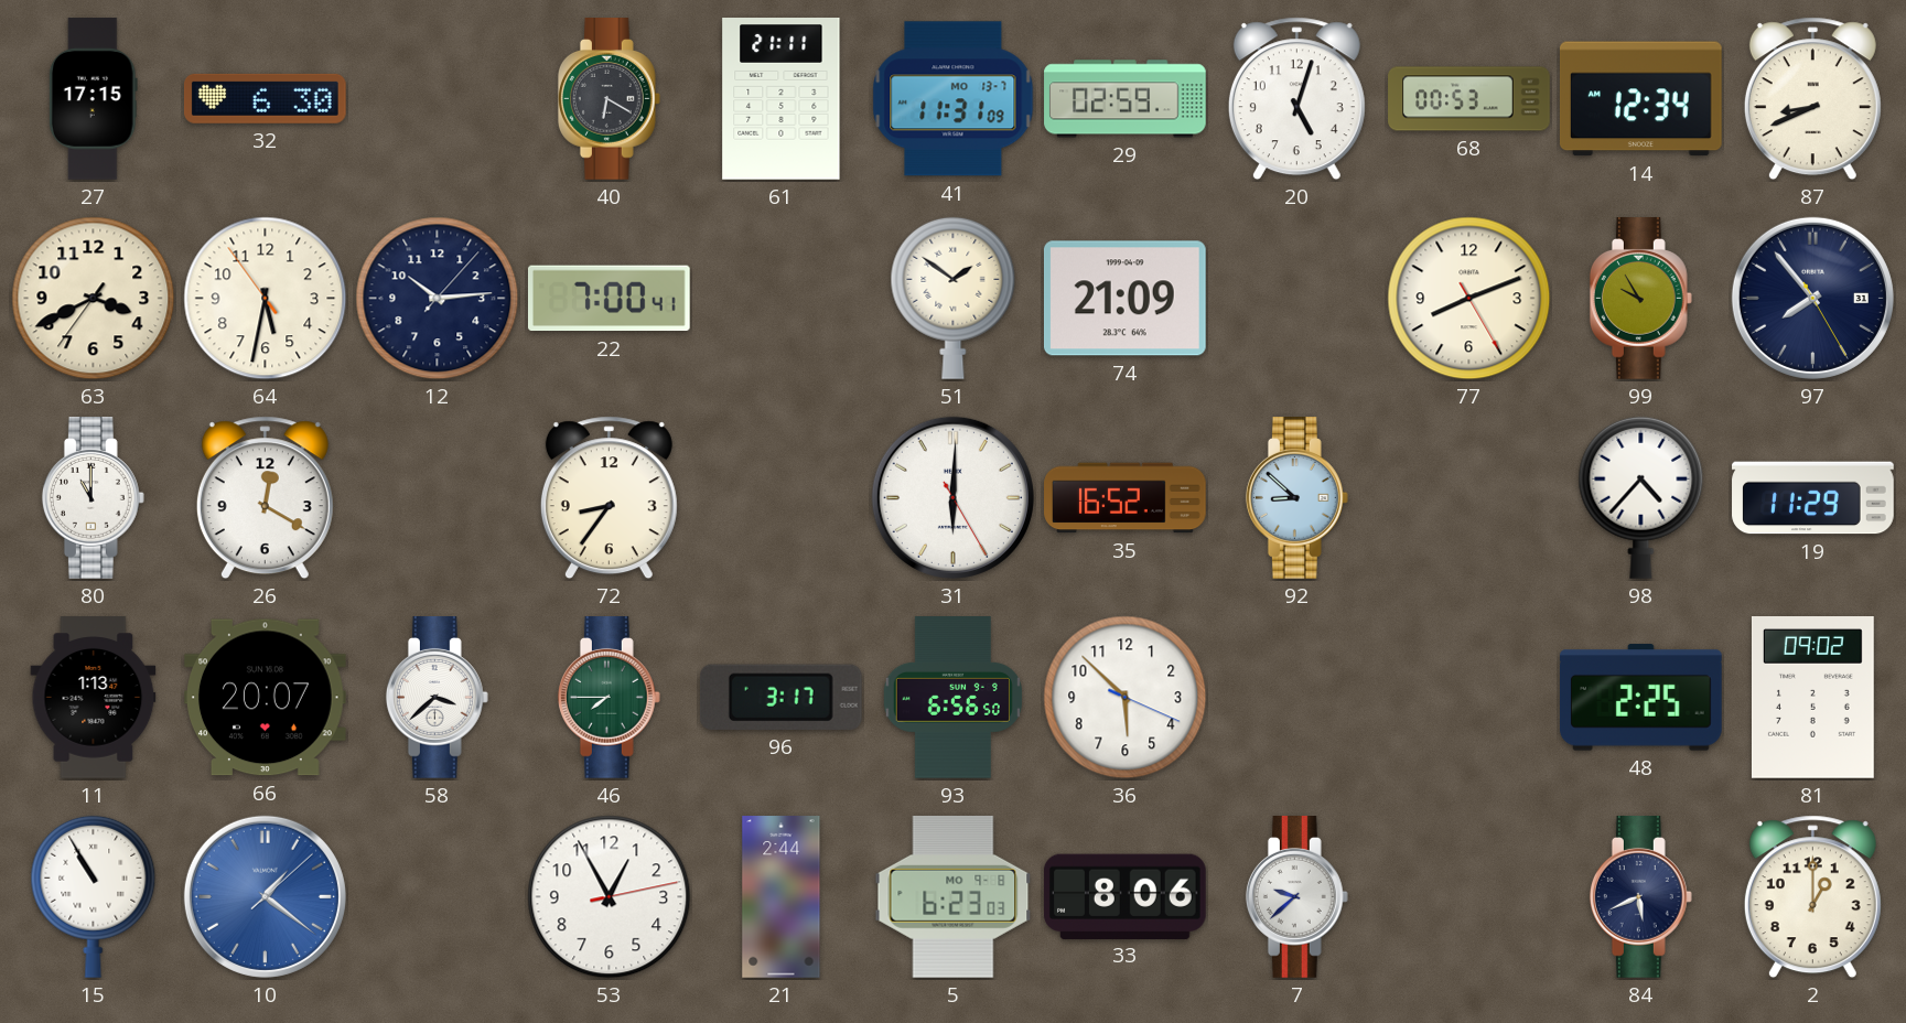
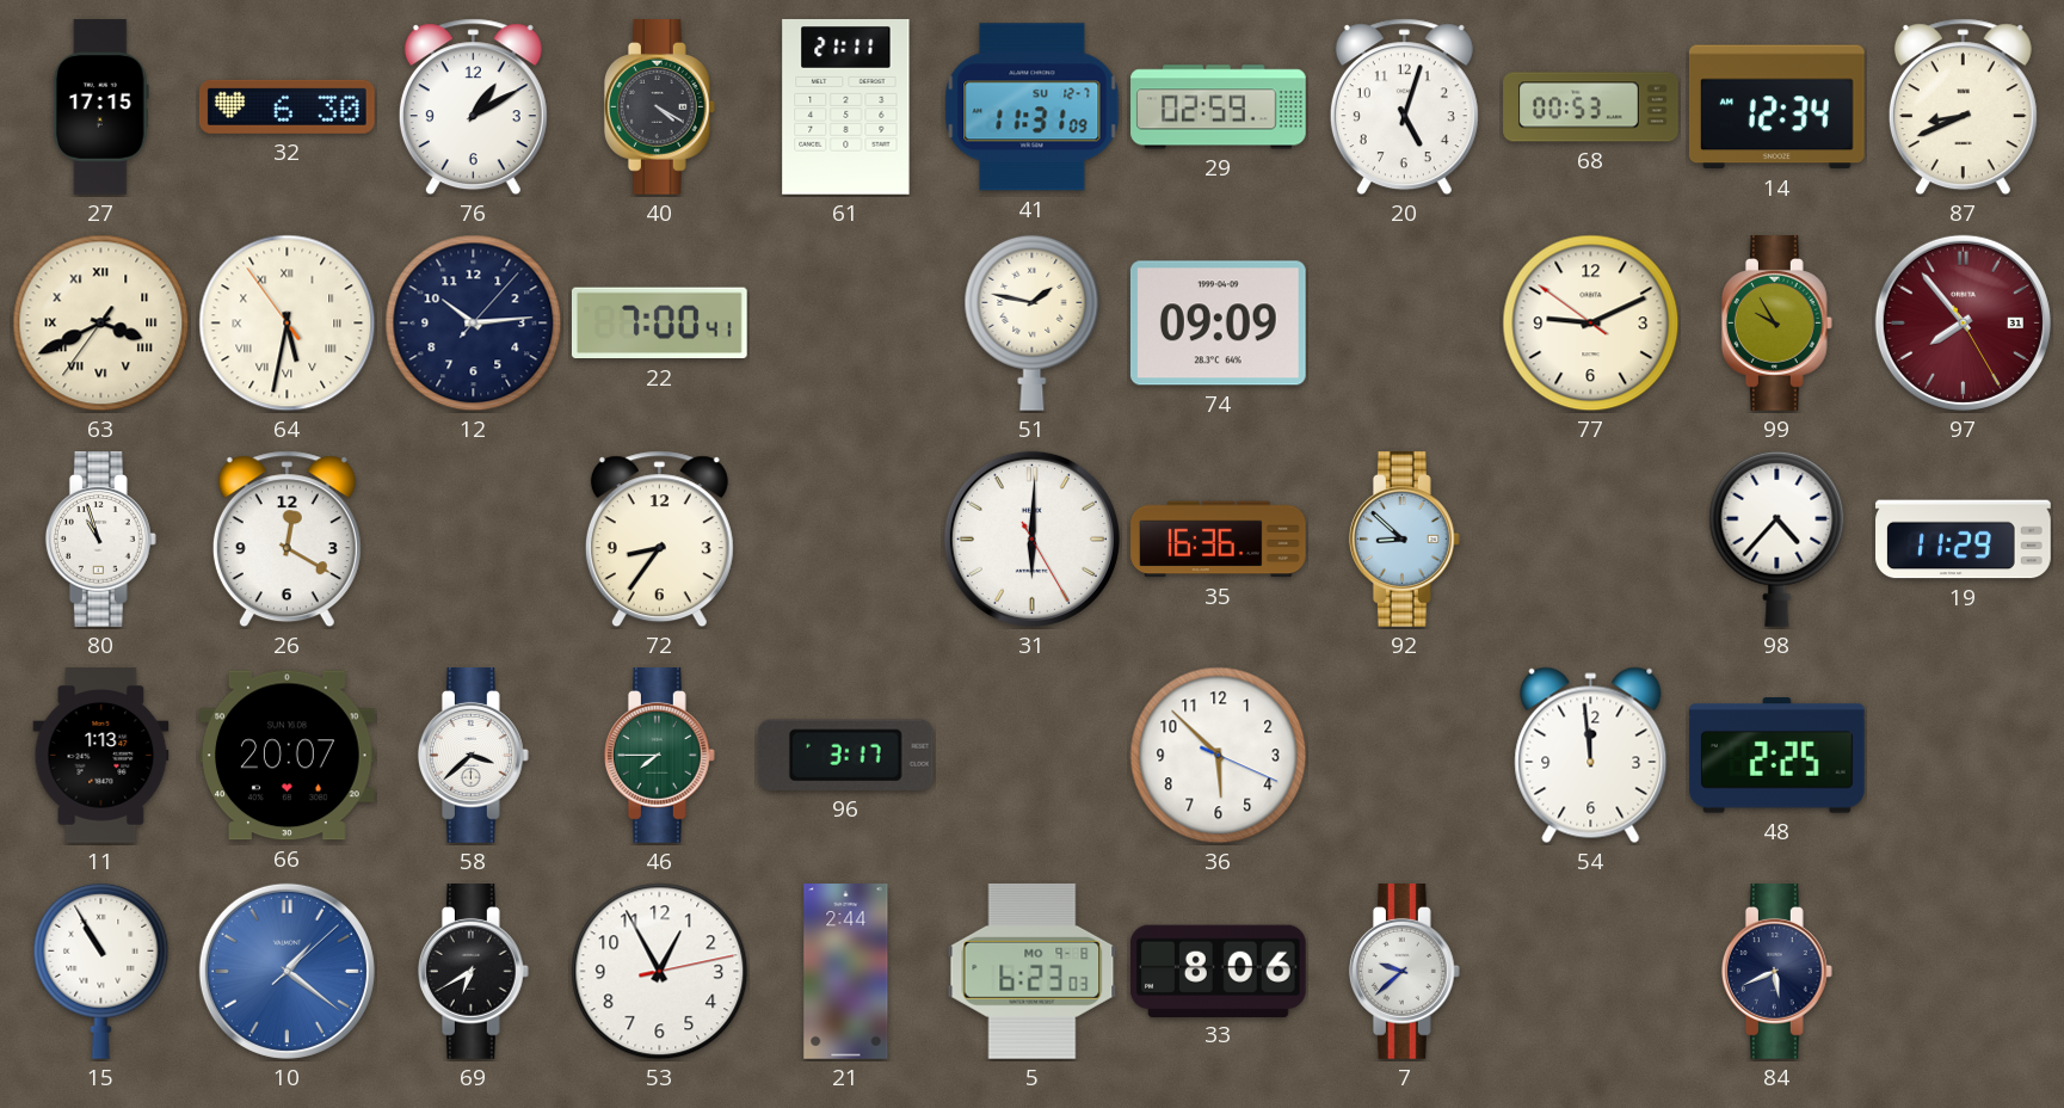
76: none -> 1:10
40: 6:20 -> 4:20
41 date: MO 13-7 -> SU 12-7
63 numerals: Arabic -> Roman
64 numerals: Arabic -> Roman
51: 1:51 -> 1:47
74: 21:09 -> 09:09
77: 8:11 -> 9:10
97 dial: navy -> burgundy
80: 11:00 -> 10:57
35: 16:52 -> 16:36
93: 6:56 -> none
54: none -> 11:59
81: 09:02 -> none
69: none -> 6:40
2: 1:00 -> none
